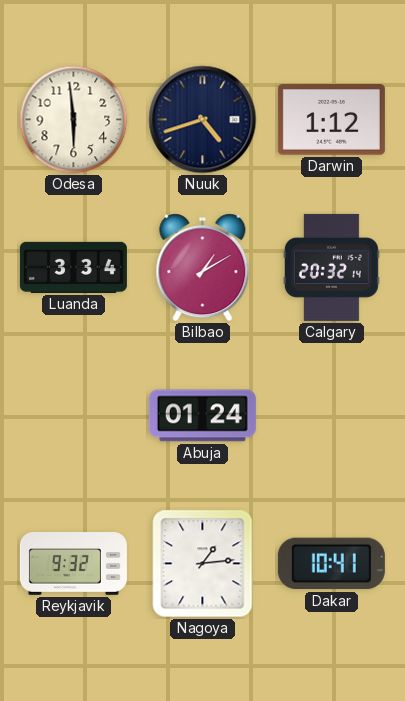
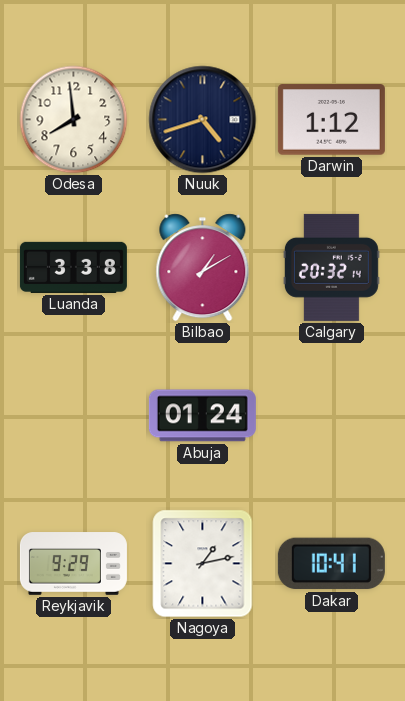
Odesa: 5:59 -> 7:59
Luanda: 3:34 -> 3:38
Reykjavik: 9:32 -> 9:29
Nagoya: 1:14 -> 1:13
